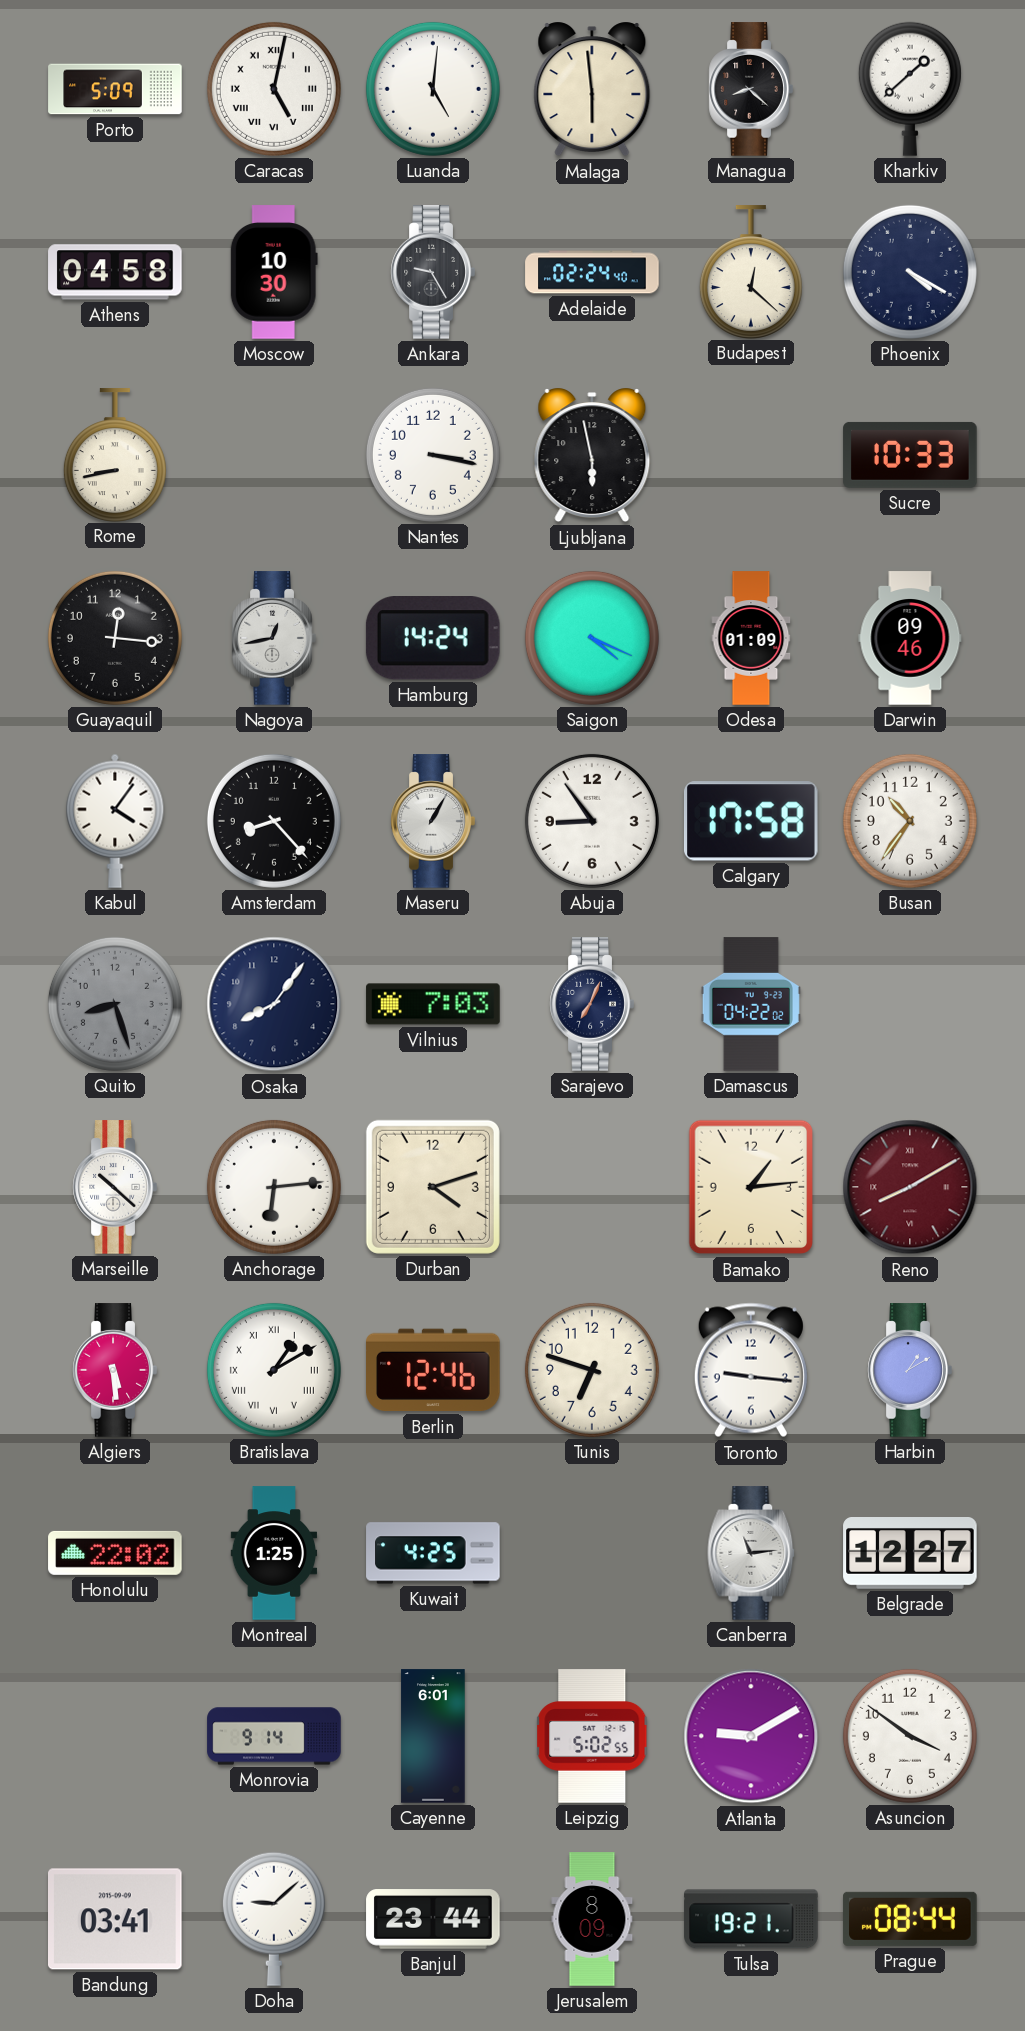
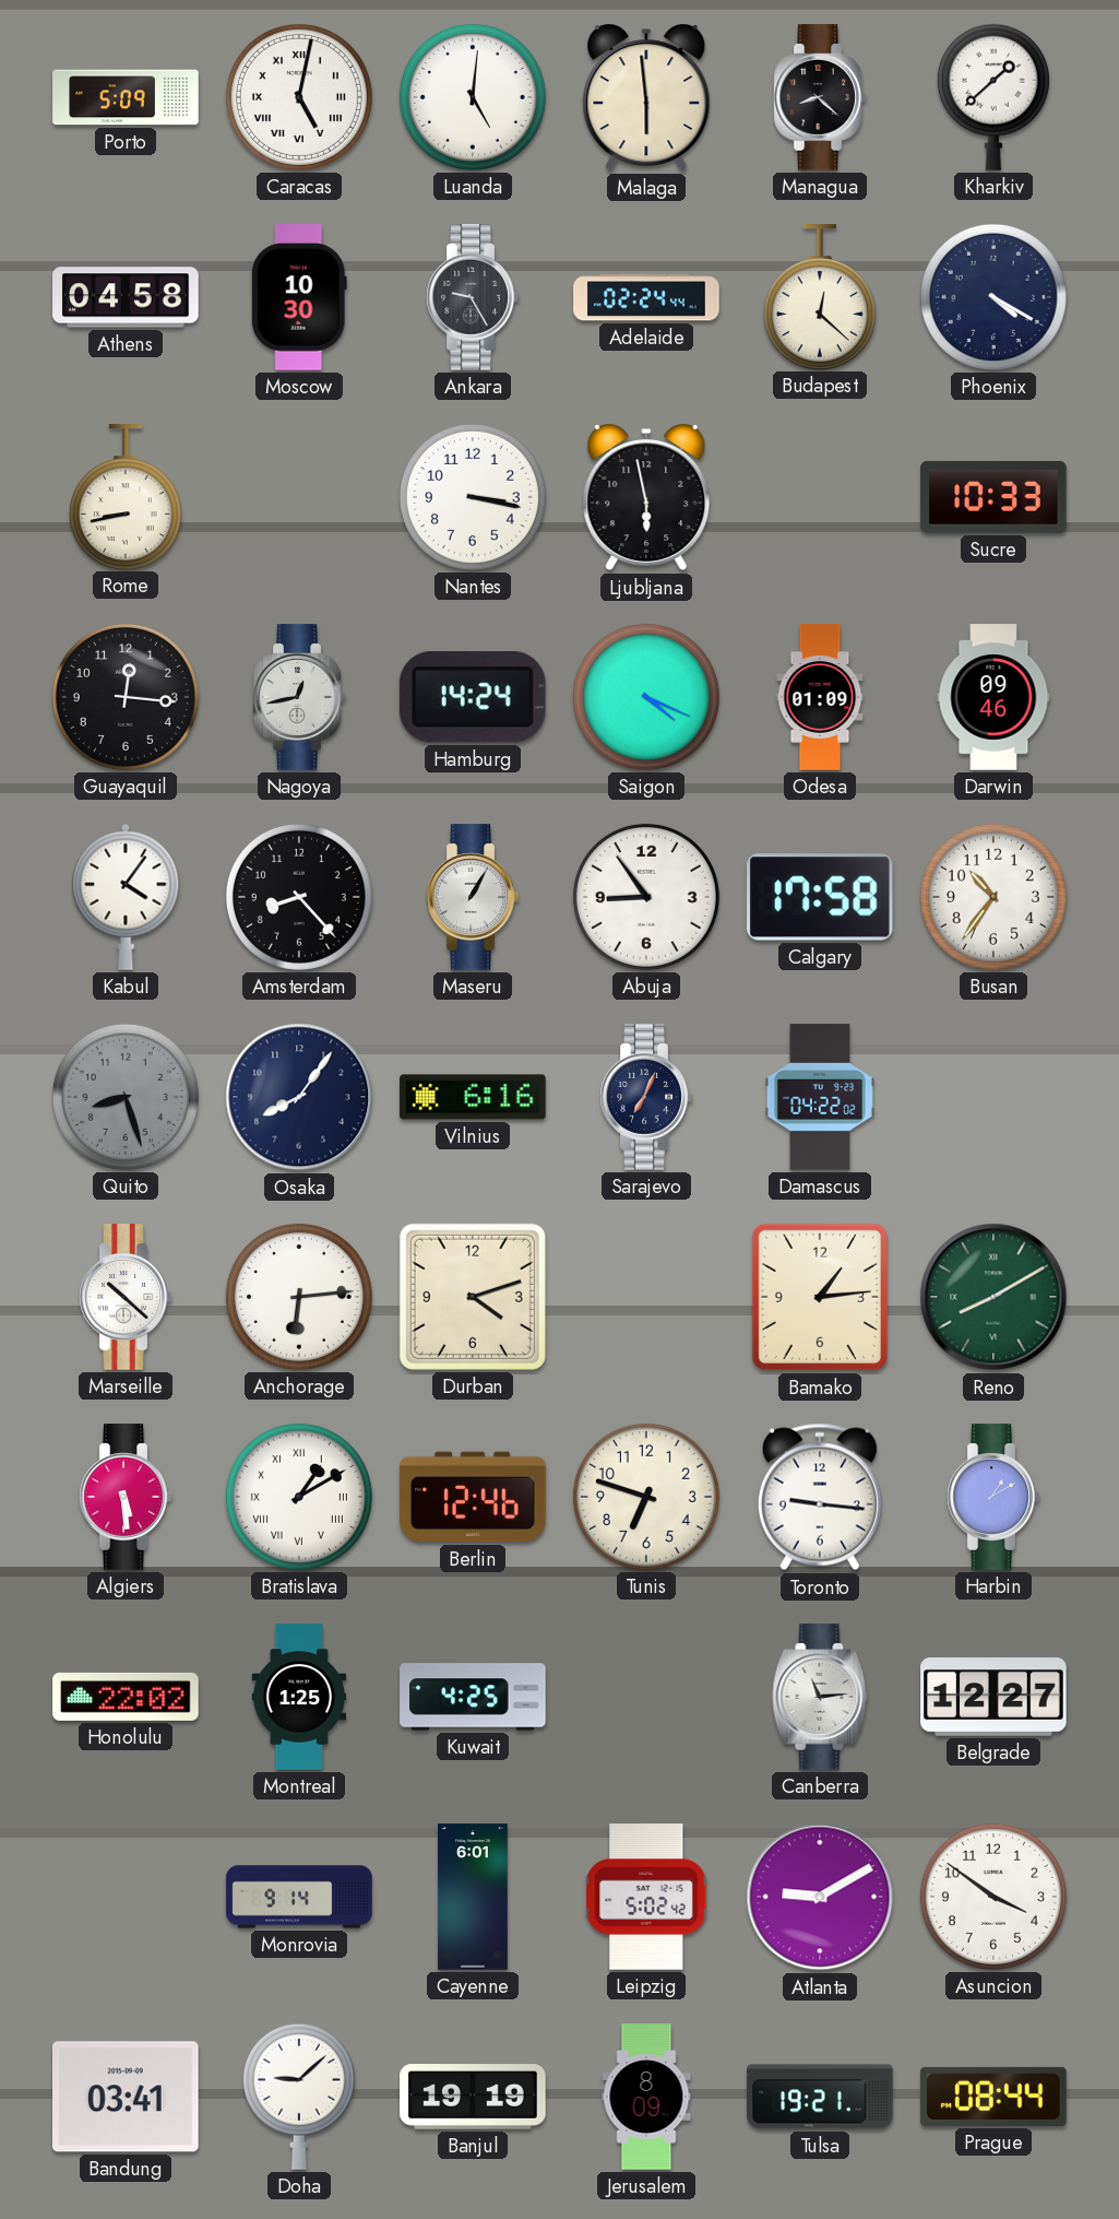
Adelaide: 02:24:40 -> 02:24:44
Vilnius: 7:03 -> 6:16
Reno dial: burgundy -> green
Leipzig: 5:02:55 -> 5:02:42
Banjul: 23:44 -> 19:19
